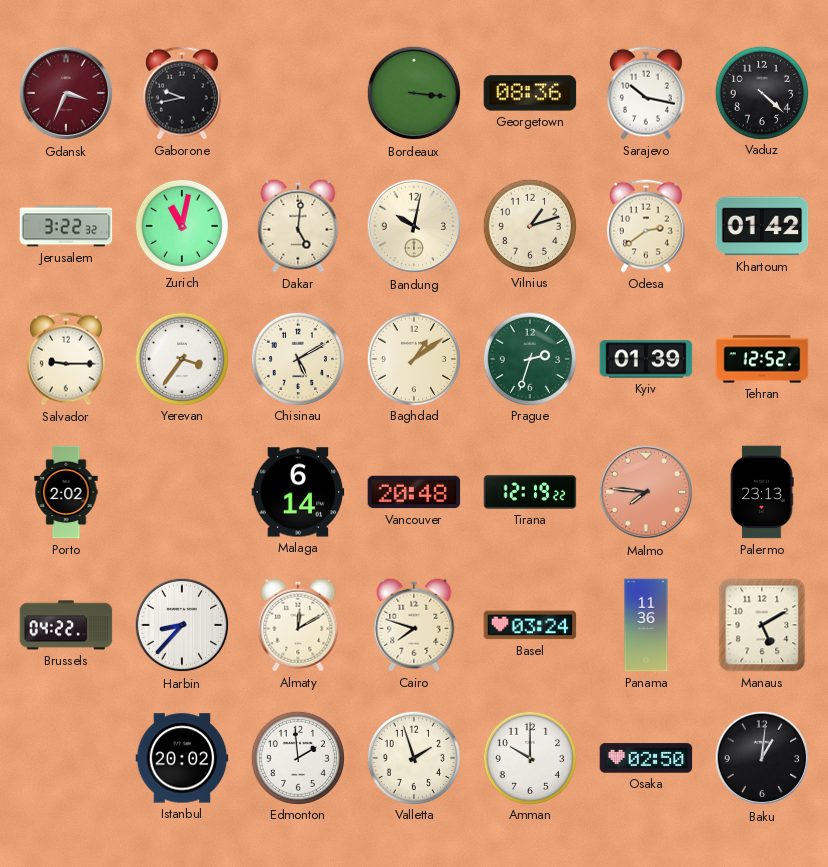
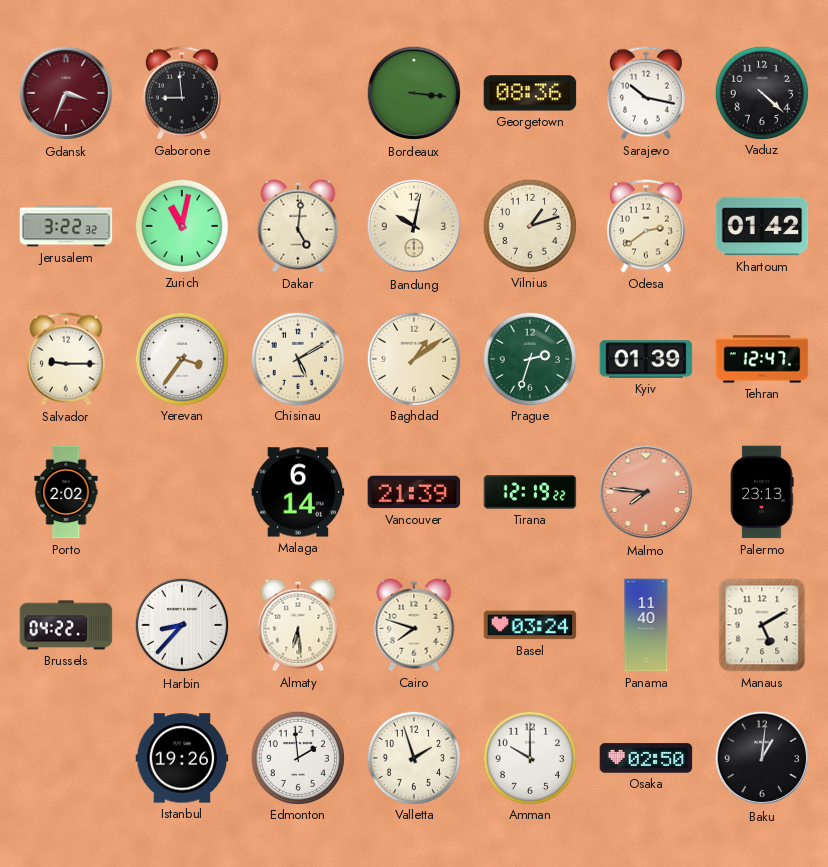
Gaborone: 9:43 -> 8:59
Tehran: 12:52 -> 12:47
Vancouver: 20:48 -> 21:39
Almaty: 12:10 -> 6:29
Panama: 11:36 -> 11:40
Istanbul: 20:02 -> 19:26
